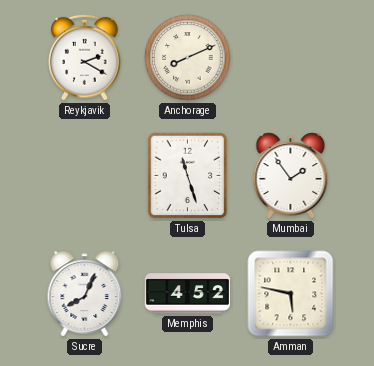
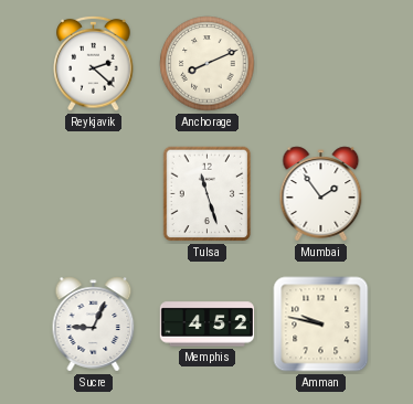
Reykjavik: 2:20 -> 2:22
Sucre: 8:04 -> 9:04
Amman: 5:47 -> 9:47
